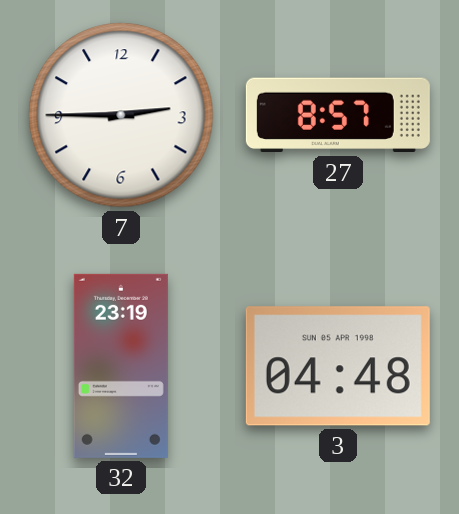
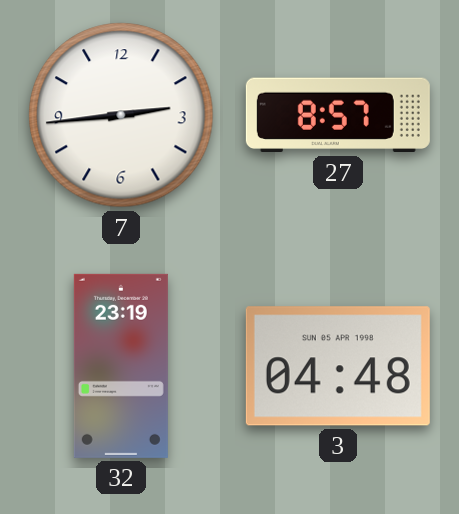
7: 2:45 -> 2:44
